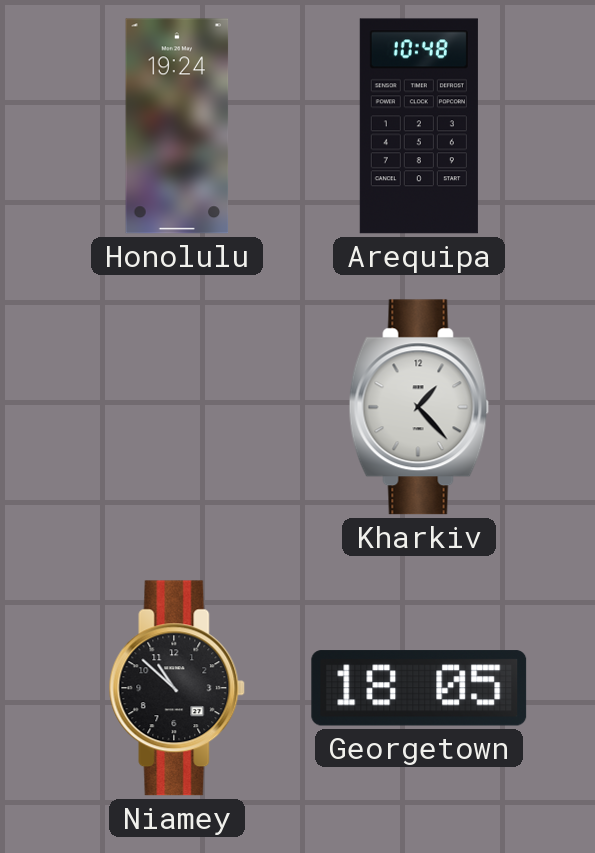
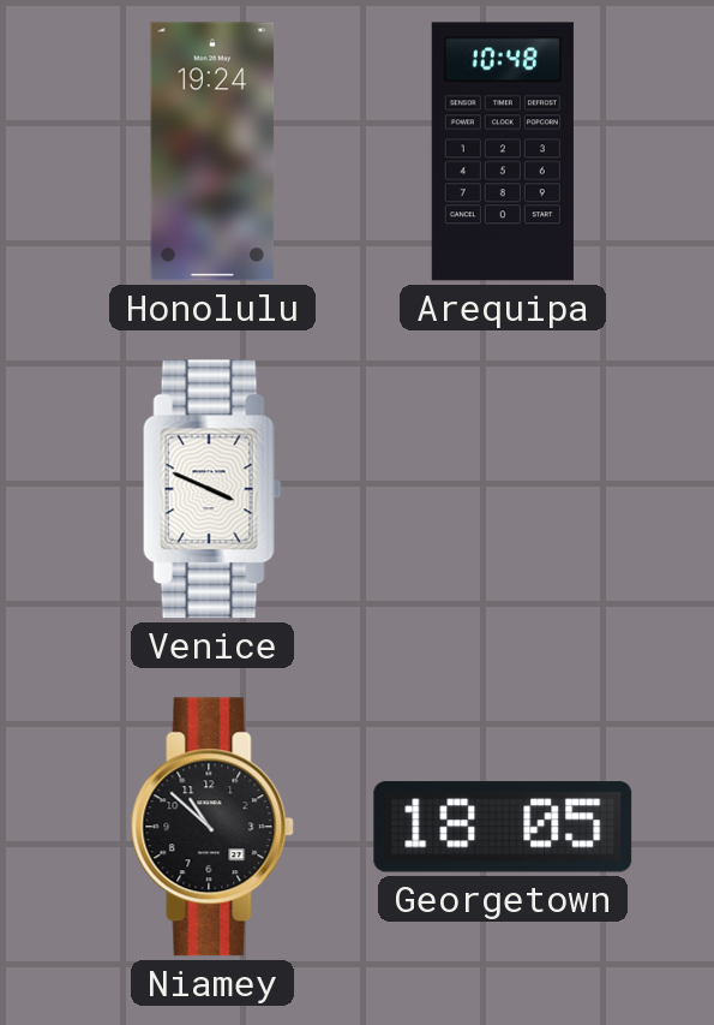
Venice: none -> 3:49
Kharkiv: 1:23 -> none
